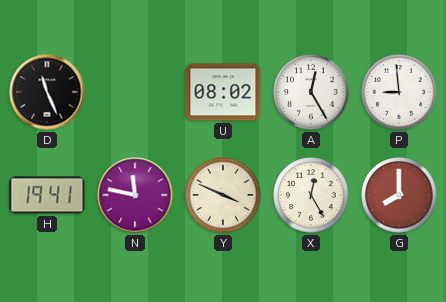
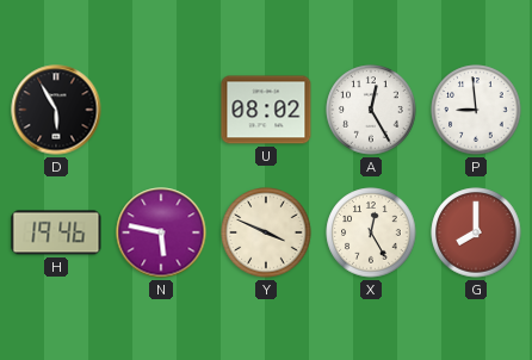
D: 11:26 -> 5:55
H: 19:41 -> 19:46
N: 11:47 -> 5:47
